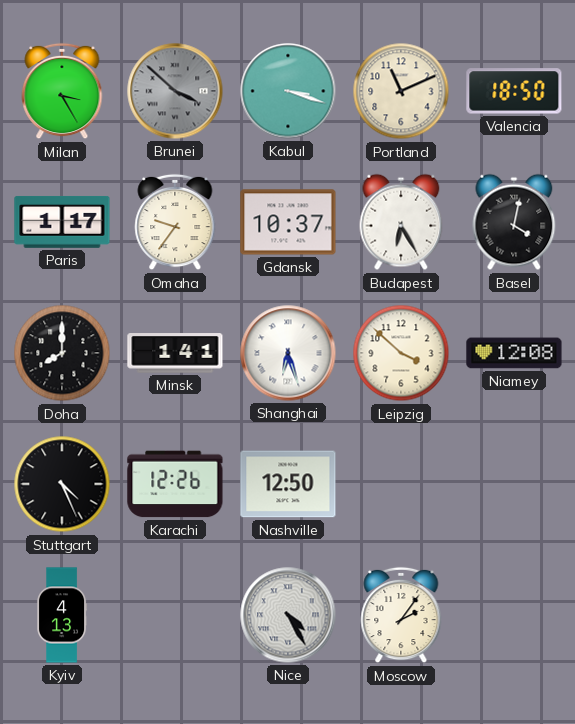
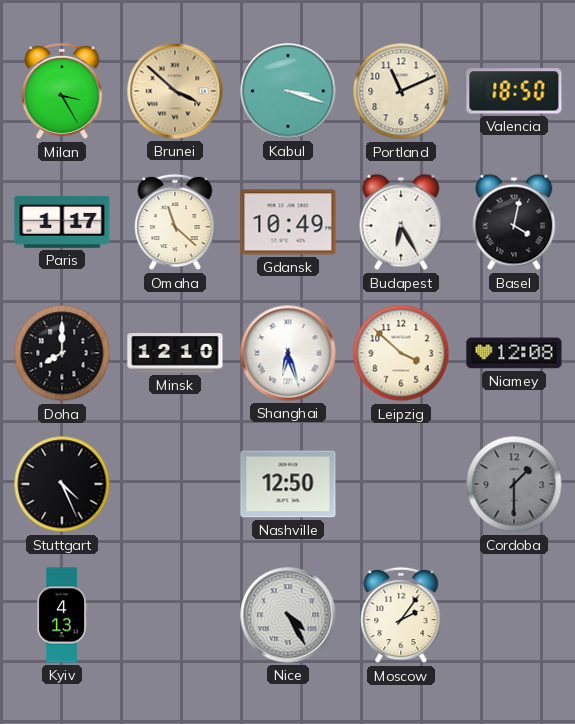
Brunei dial: grey -> champagne
Omaha: 9:36 -> 11:22
Gdansk: 10:37 -> 10:49
Minsk: 1:41 -> 12:10
Karachi: 12:26 -> none
Cordoba: none -> 1:30
